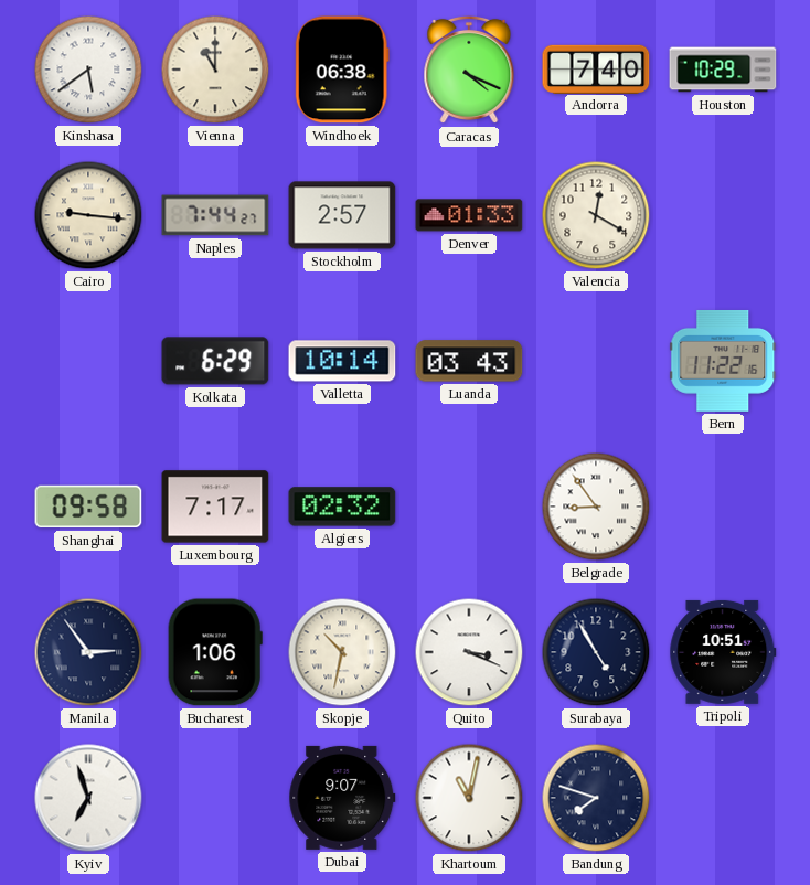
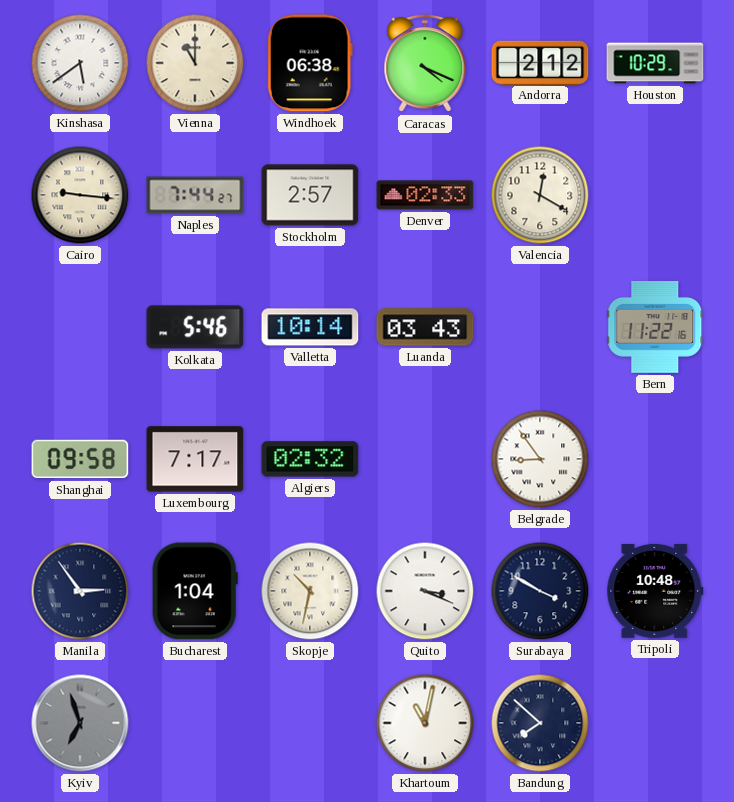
Andorra: 7:40 -> 2:12
Denver: 01:33 -> 02:33
Kolkata: 6:29 -> 5:46
Bucharest: 1:06 -> 1:04
Surabaya: 4:55 -> 3:50
Tripoli: 10:51 -> 10:48
Kyiv dial: white -> grey
Dubai: 9:07 -> none
Bandung: 7:48 -> 7:52
